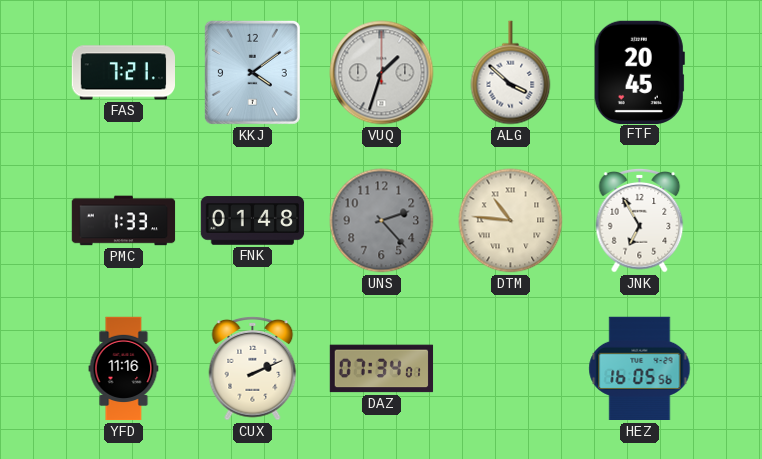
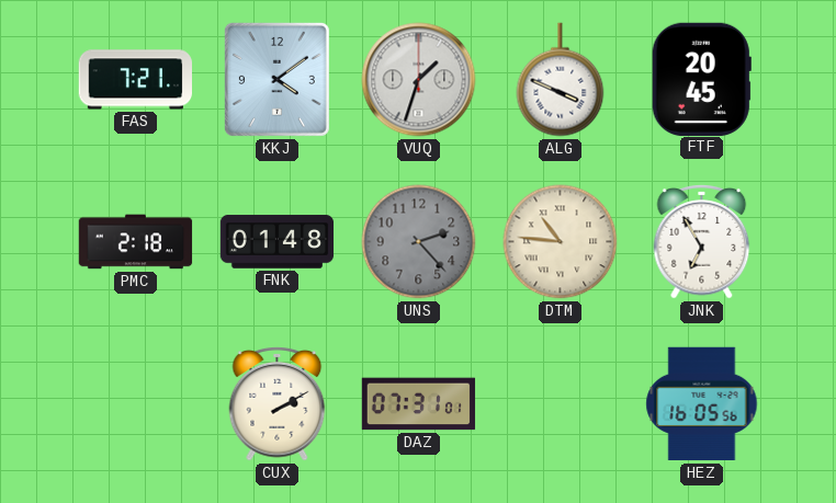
ALG: 3:52 -> 3:49
PMC: 1:33 -> 2:18
YFD: 11:16 -> none
CUX: 2:11 -> 2:10
DAZ: 07:34 -> 07:31
